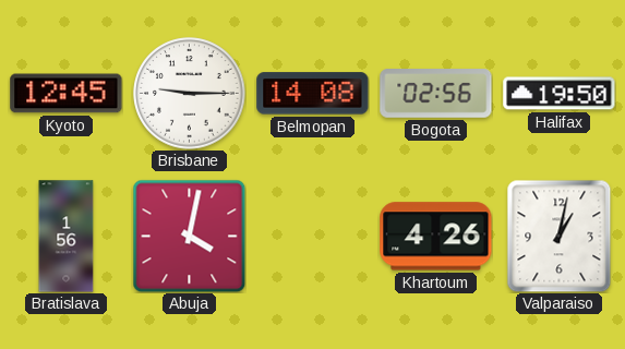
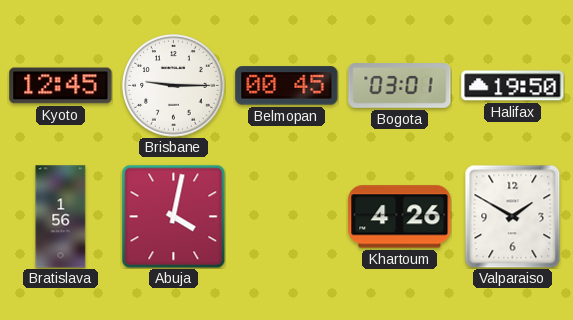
Belmopan: 14:08 -> 00:45
Bogota: 02:56 -> 03:01
Valparaiso: 1:02 -> 1:50
